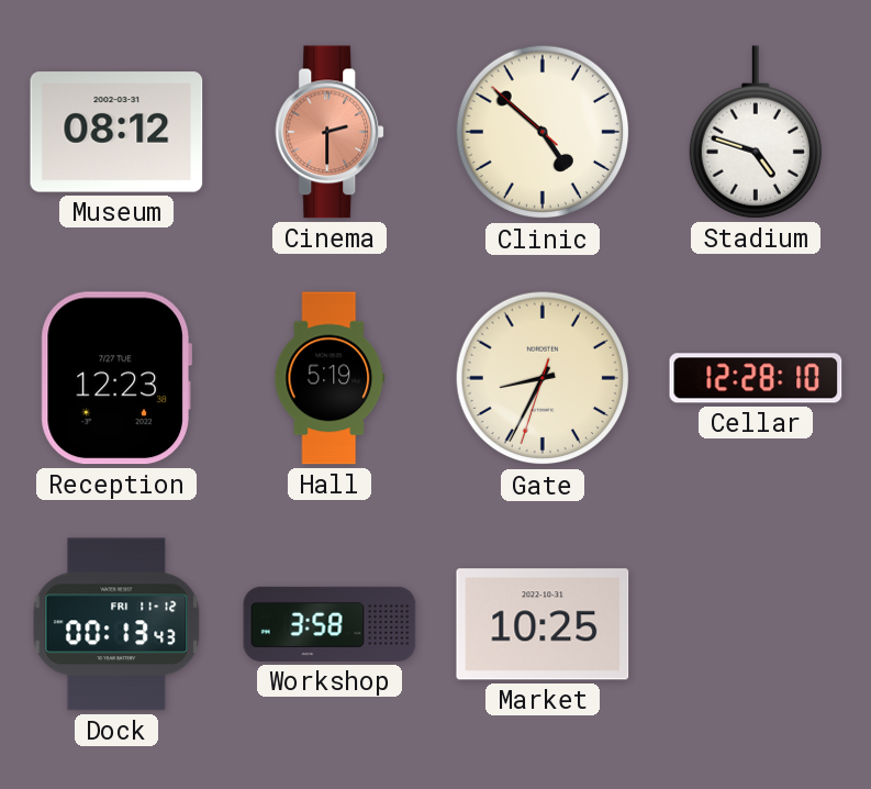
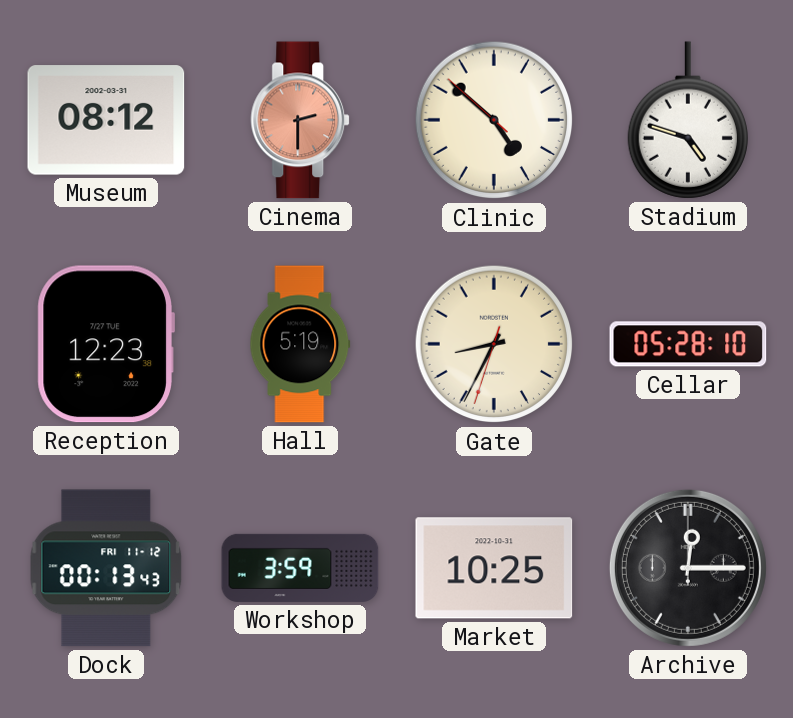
Cellar: 12:28 -> 05:28
Workshop: 3:58 -> 3:59
Archive: none -> 12:15
